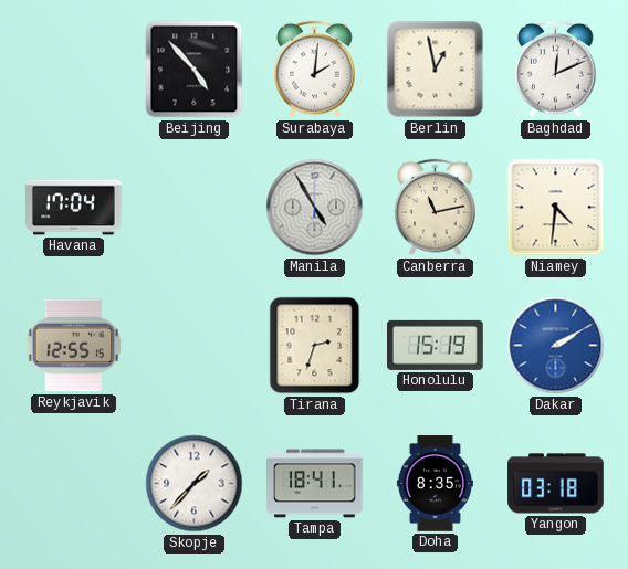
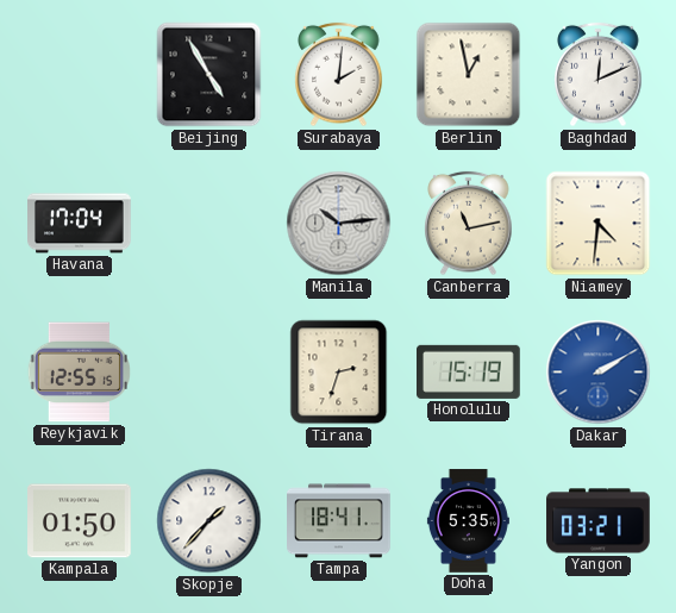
Beijing: 4:53 -> 4:55
Manila: 4:55 -> 10:14
Kampala: none -> 01:50
Doha: 8:35 -> 5:35
Yangon: 03:18 -> 03:21
